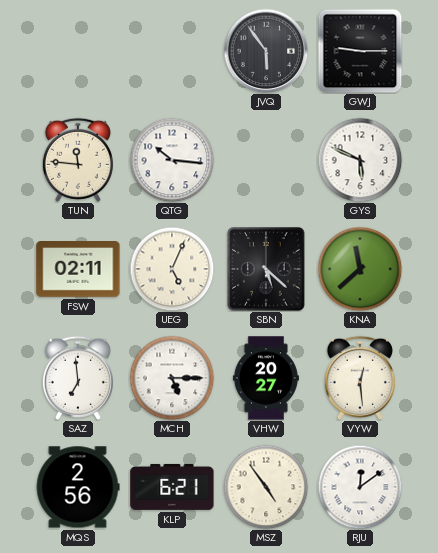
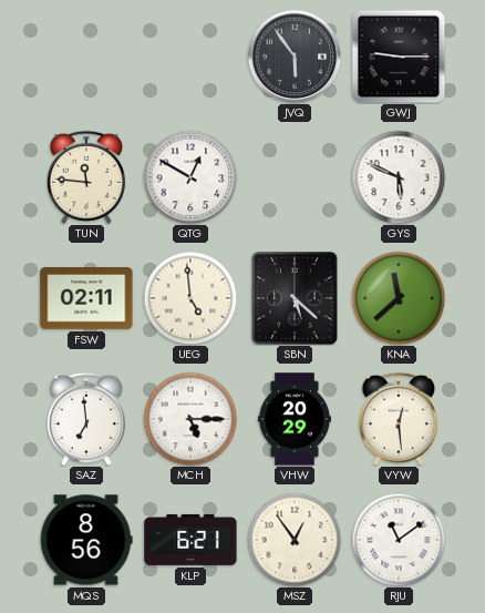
QTG: 10:16 -> 12:50
UEG: 5:04 -> 4:59
VHW: 20:27 -> 20:29
MQS: 2:56 -> 8:56
MSZ: 4:54 -> 12:54
RJU: 12:09 -> 11:09
